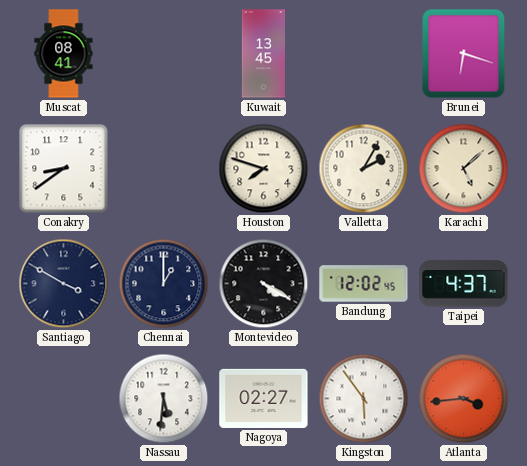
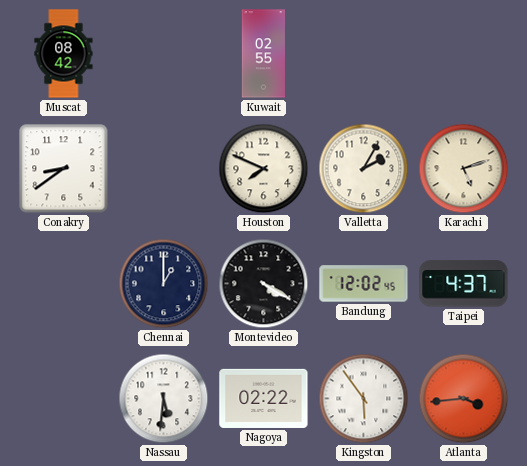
Muscat: 08:41 -> 08:42
Kuwait: 13:45 -> 02:55
Brunei: 6:18 -> none
Houston: 7:48 -> 7:49
Karachi: 5:08 -> 5:12
Santiago: 3:50 -> none
Nagoya: 02:27 -> 02:22
